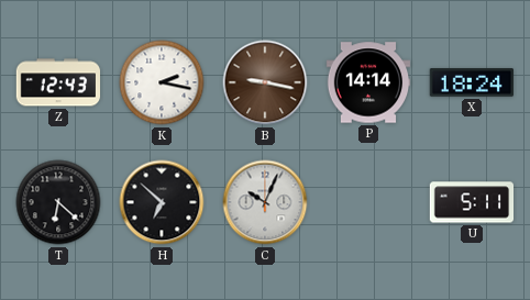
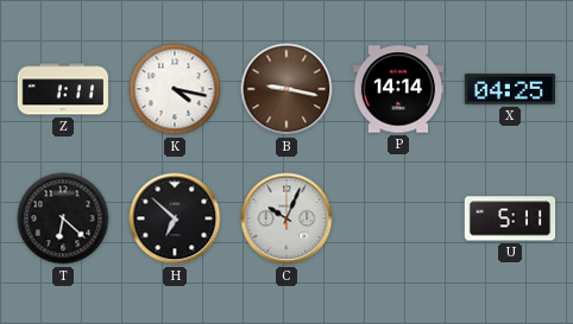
Z: 12:43 -> 1:11
K: 2:17 -> 4:17
X: 18:24 -> 04:25
